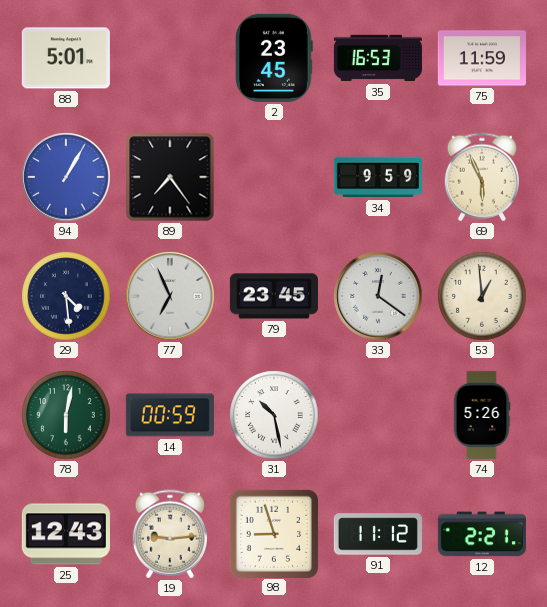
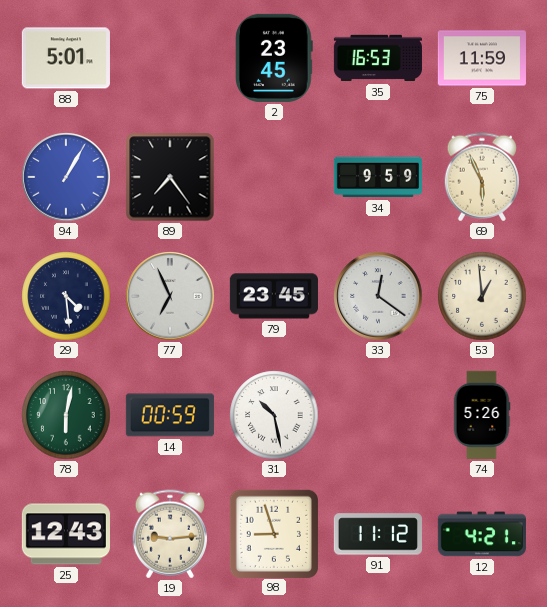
12: 2:21 -> 4:21
